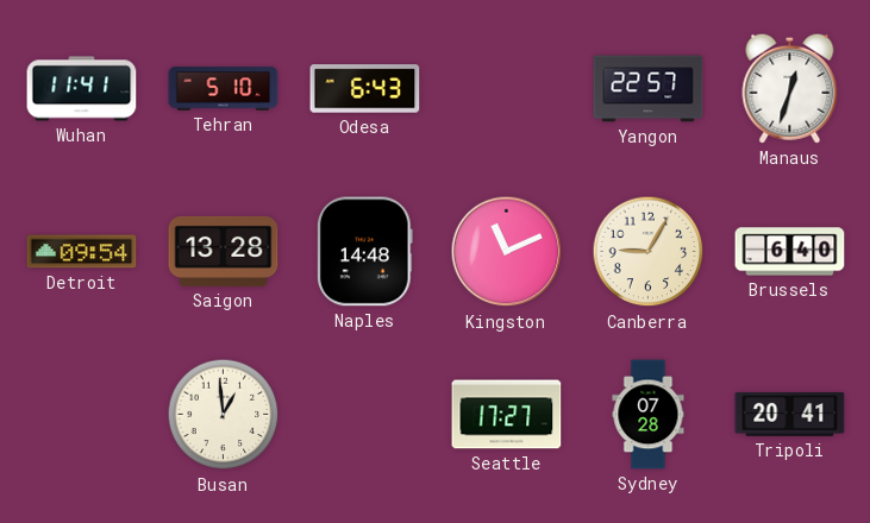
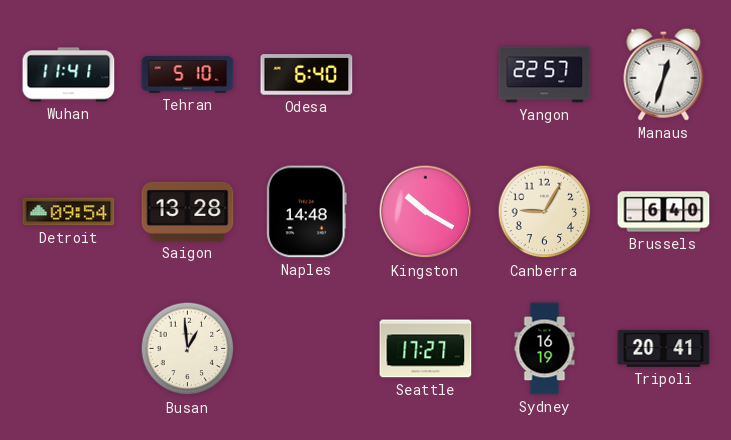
Odesa: 6:43 -> 6:40
Kingston: 11:11 -> 10:20
Sydney: 07:28 -> 16:19
